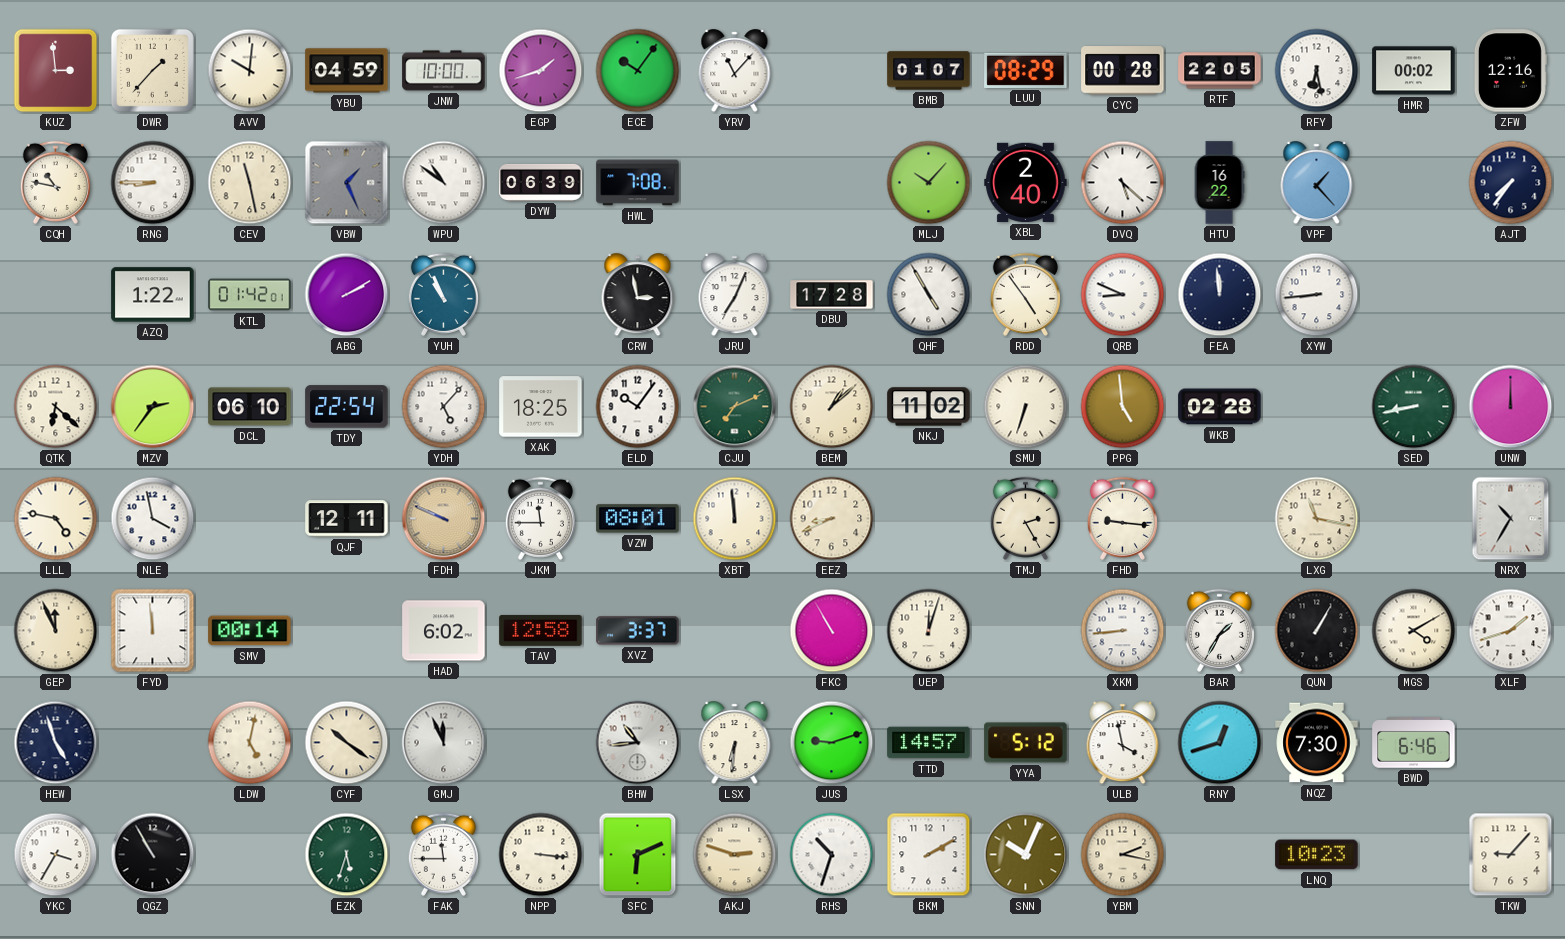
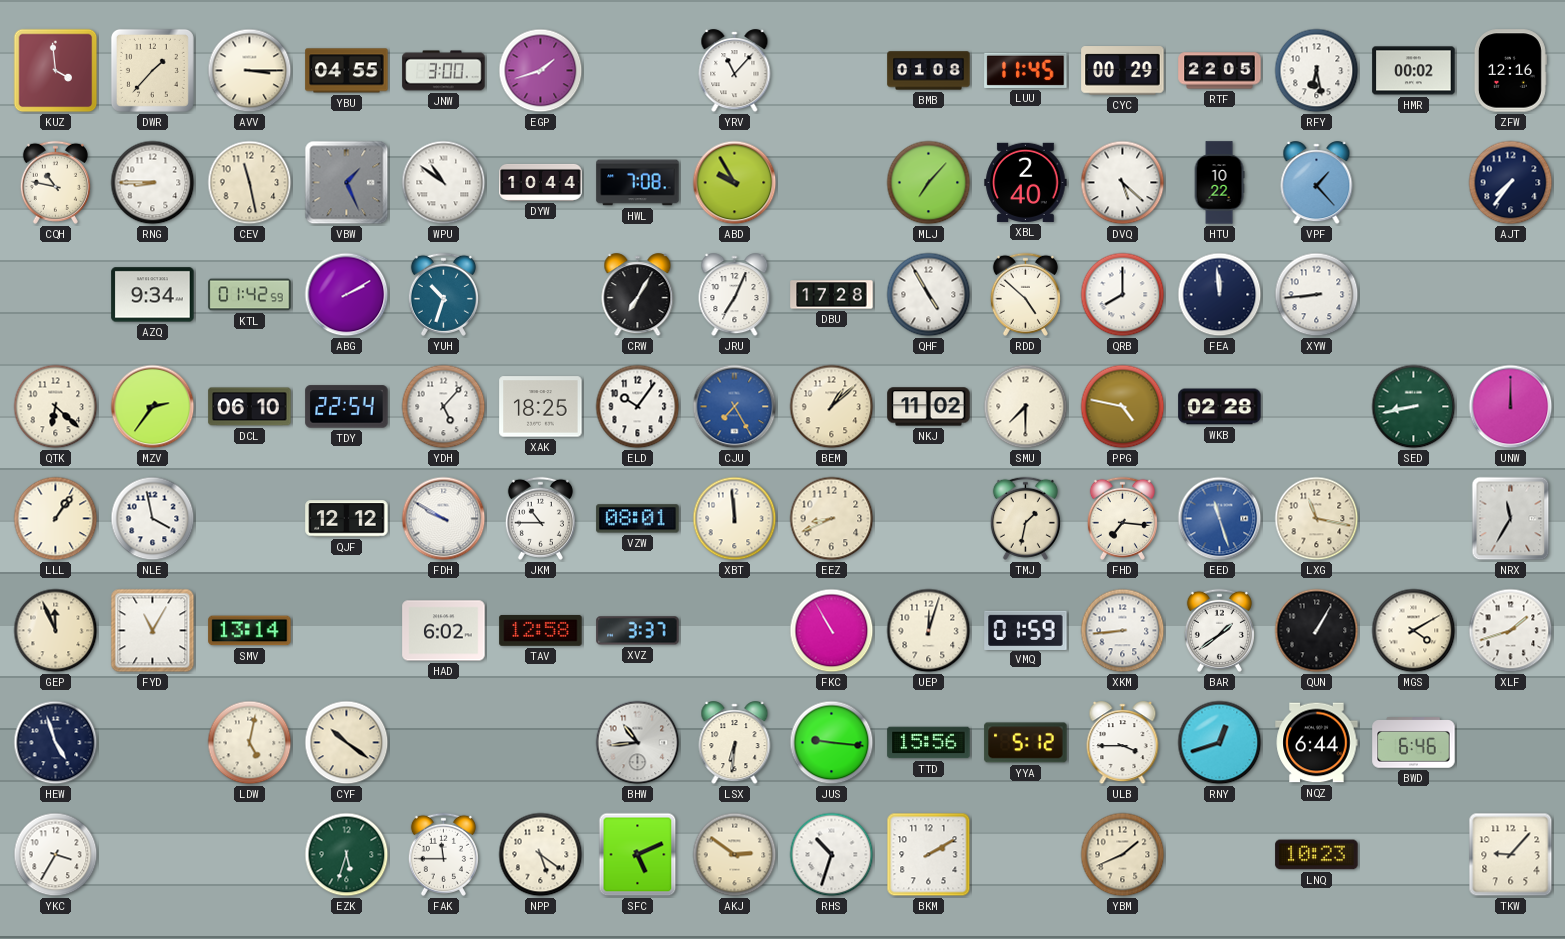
KUZ: 2:59 -> 3:59
AVV: 10:01 -> 3:15
YBU: 04:59 -> 04:55
JNW: 10:00 -> 3:00
ECE: 10:06 -> none
BMB: 01:07 -> 01:08
LUU: 08:29 -> 11:45
CYC: 00:28 -> 00:29
DYW: 06:39 -> 10:44
ABD: none -> 9:55
MLJ: 10:07 -> 7:07
HTU: 16:22 -> 10:22
AZQ: 1:22 -> 9:34
KTL: 01:42:01 -> 01:42:59
YUH: 10:56 -> 10:33
CRW: 2:58 -> 7:05
RDD: 4:54 -> 4:52
QRB: 8:49 -> 8:00
CJU: 7:11 -> 7:25
CJU dial: green -> blue
SMU: 6:33 -> 7:30
PPG: 4:59 -> 4:47
LLL: 4:47 -> 1:06
QJF: 12:11 -> 12:12
FDH: 9:49 -> 9:50
FDH dial: champagne -> white
JKM: 11:45 -> 10:45
TMJ: 2:25 -> 1:32
FHD: 9:16 -> 7:16
EED: none -> 11:27
NRX: 10:35 -> 11:35
FYD: 11:59 -> 11:05
SMV: 00:14 -> 13:14
VMQ: none -> 01:59
BAR: 1:35 -> 1:39
GMJ: 11:56 -> none
JUS: 9:12 -> 9:16
TTD: 14:57 -> 15:56
ULB: 3:58 -> 3:45
NQZ: 7:30 -> 6:44
QGZ: 10:55 -> none
NPP: 3:16 -> 5:21
SFC: 6:11 -> 5:11
AKJ: 2:48 -> 2:51
SNN: 10:04 -> none
YBM: 2:17 -> 1:41
